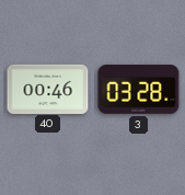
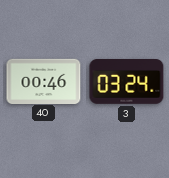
3: 03:28 -> 03:24
